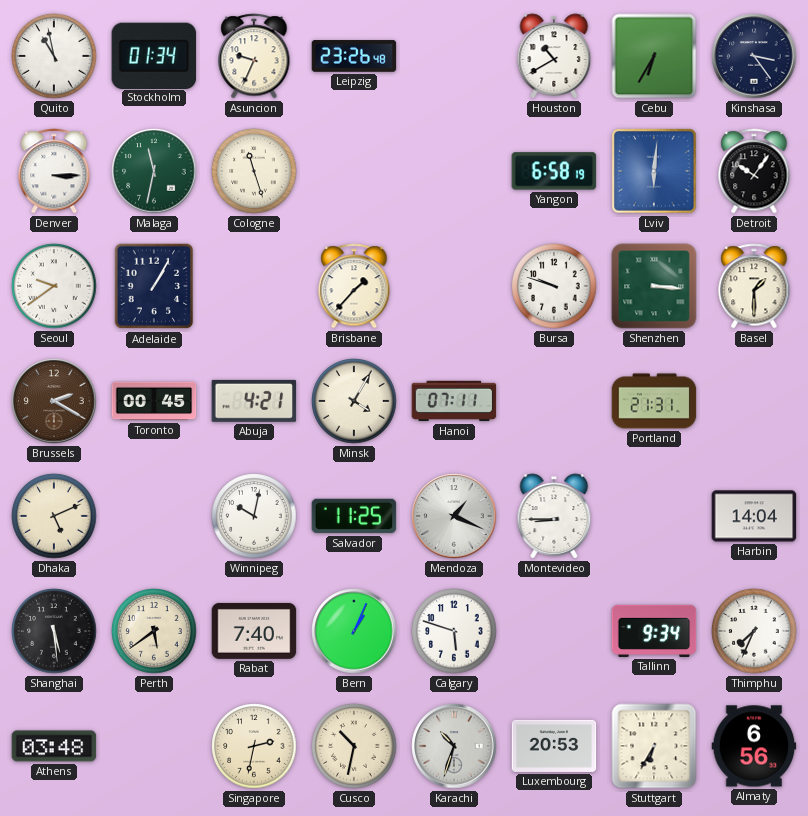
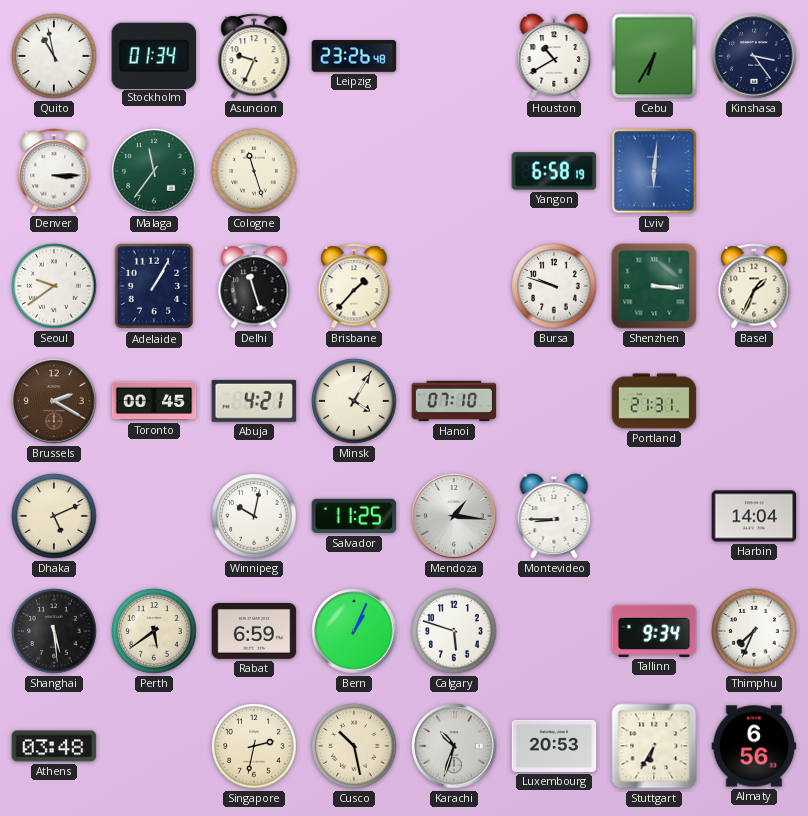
Malaga: 11:32 -> 11:36
Detroit: 10:06 -> none
Delhi: none -> 11:27
Basel: 1:30 -> 1:34
Hanoi: 07:11 -> 07:10
Mendoza: 1:19 -> 1:16
Rabat: 7:40 -> 6:59
Cusco: 10:32 -> 10:28
